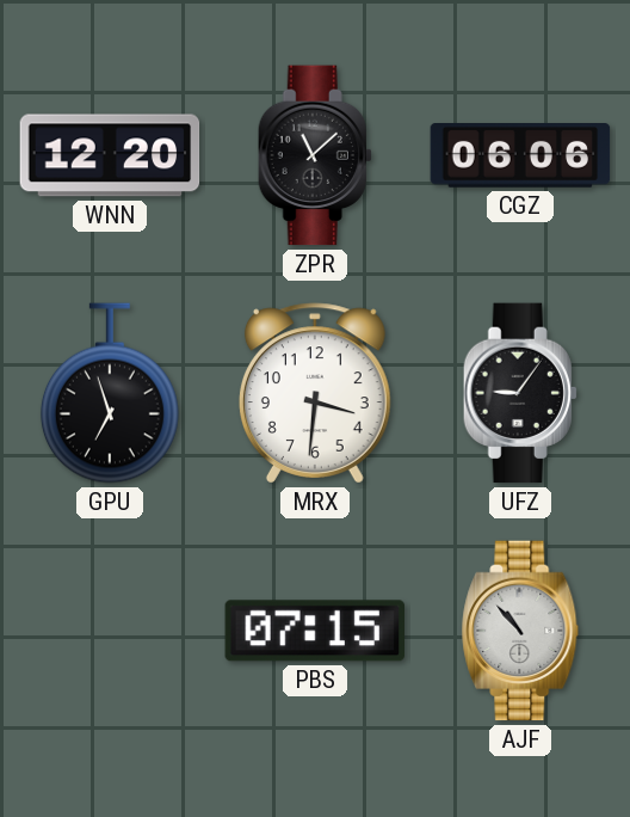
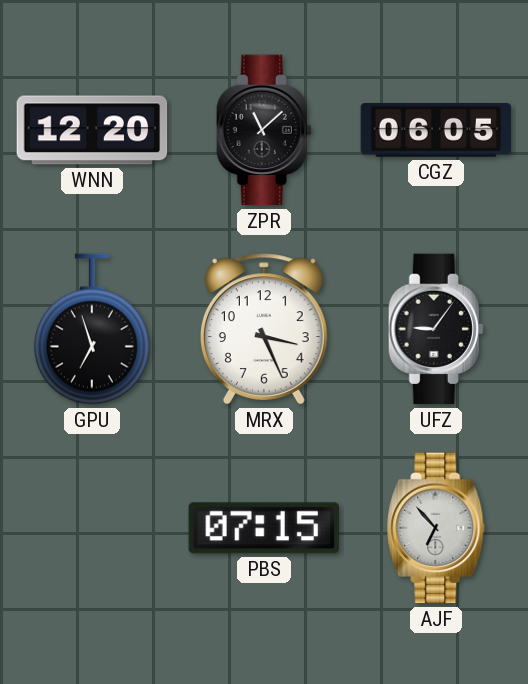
CGZ: 06:06 -> 06:05
MRX: 3:31 -> 3:26
AJF: 10:53 -> 6:53
